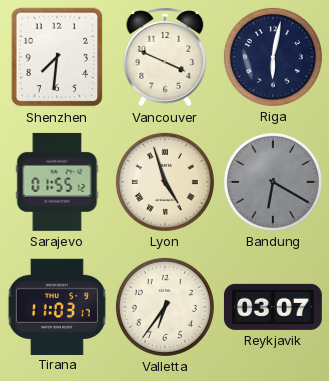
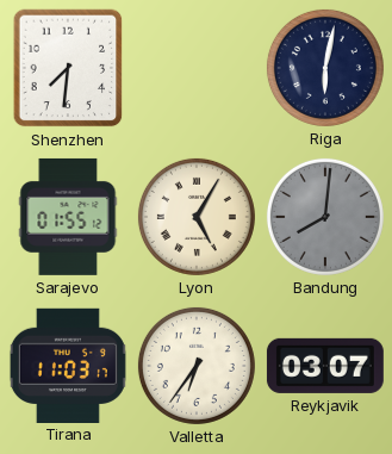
Vancouver: 3:49 -> none
Lyon: 4:57 -> 5:05
Bandung: 6:20 -> 8:01
